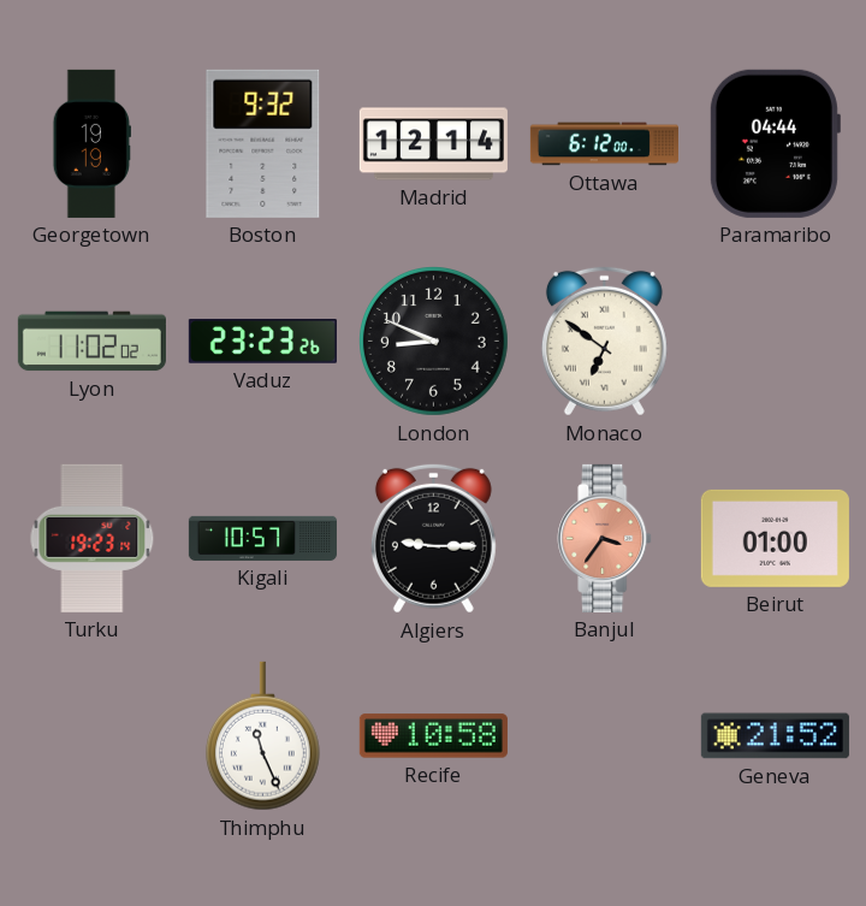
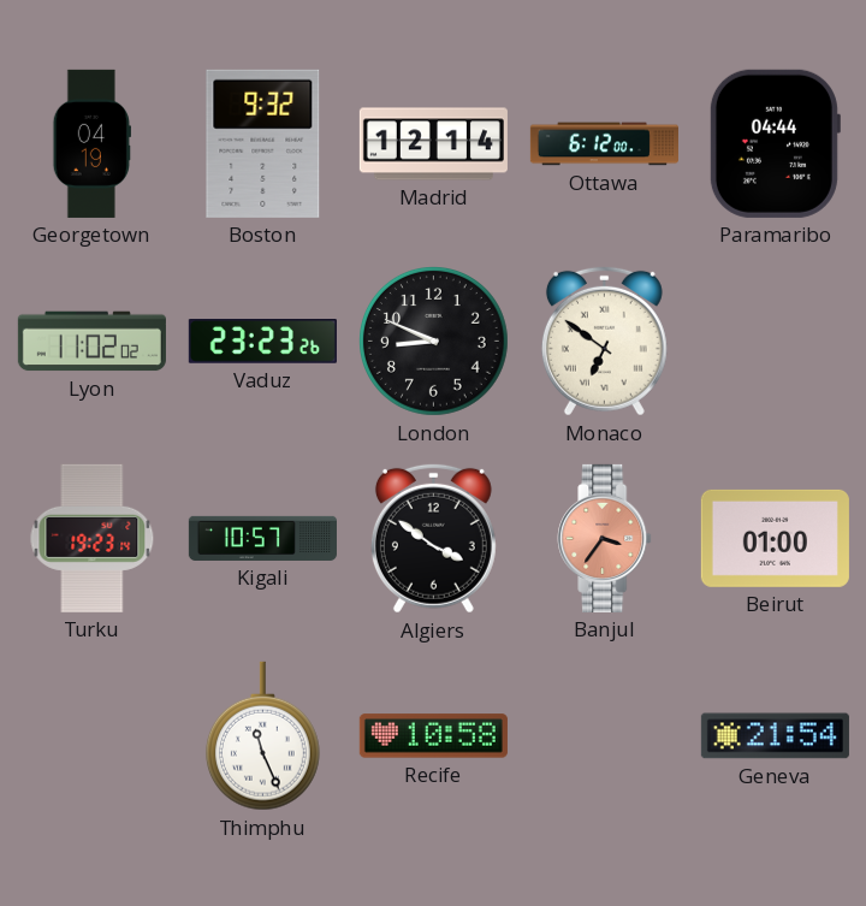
Georgetown: 19:19 -> 04:19
Algiers: 9:15 -> 3:51
Geneva: 21:52 -> 21:54
